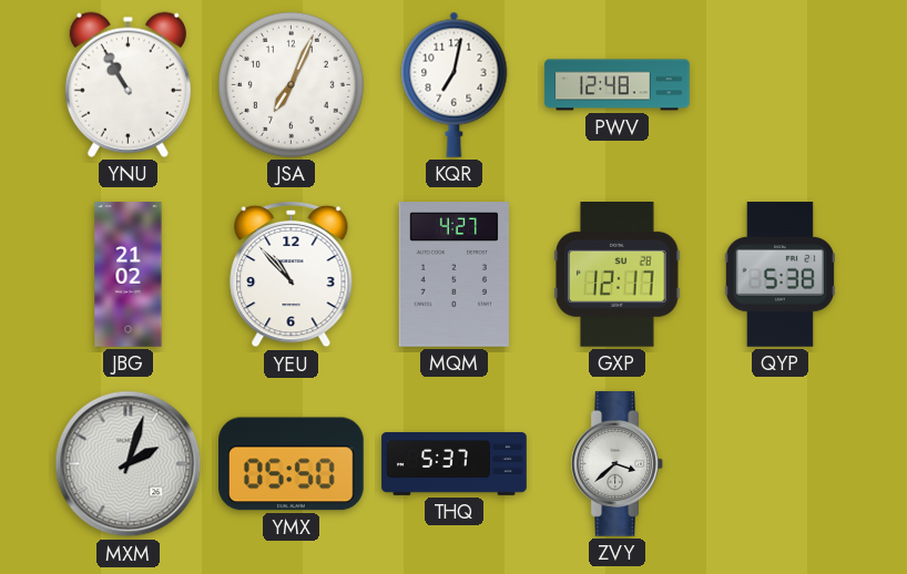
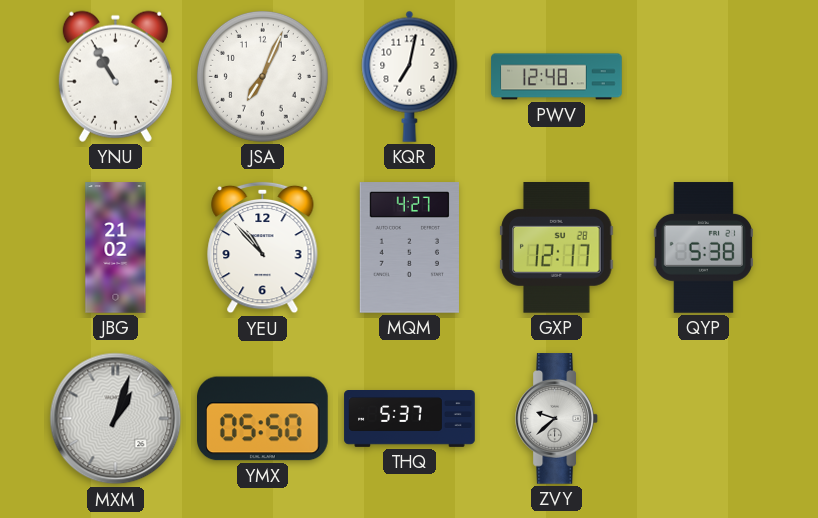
MXM: 2:03 -> 1:03
ZVY: 3:38 -> 9:38
